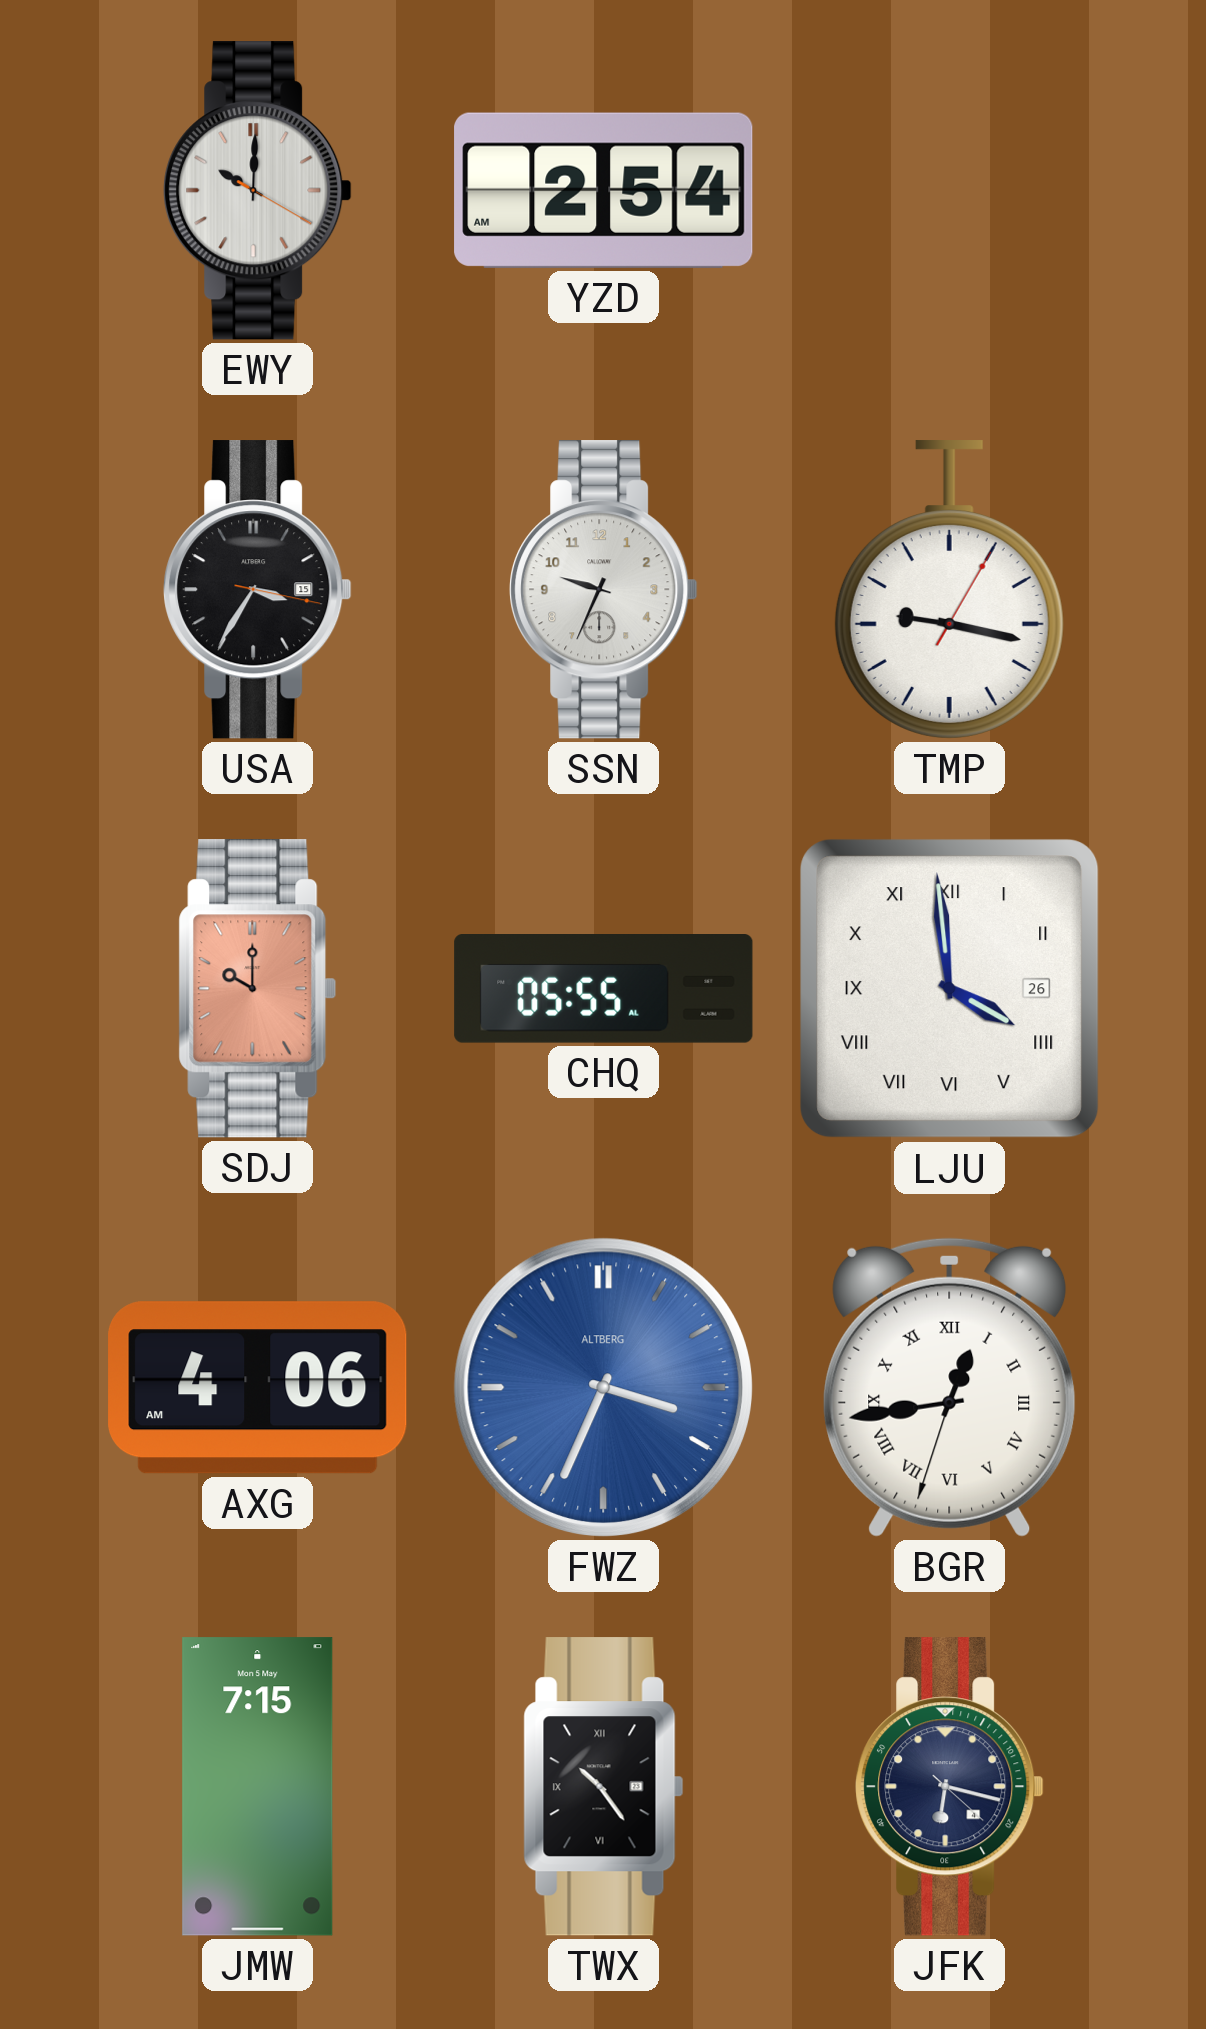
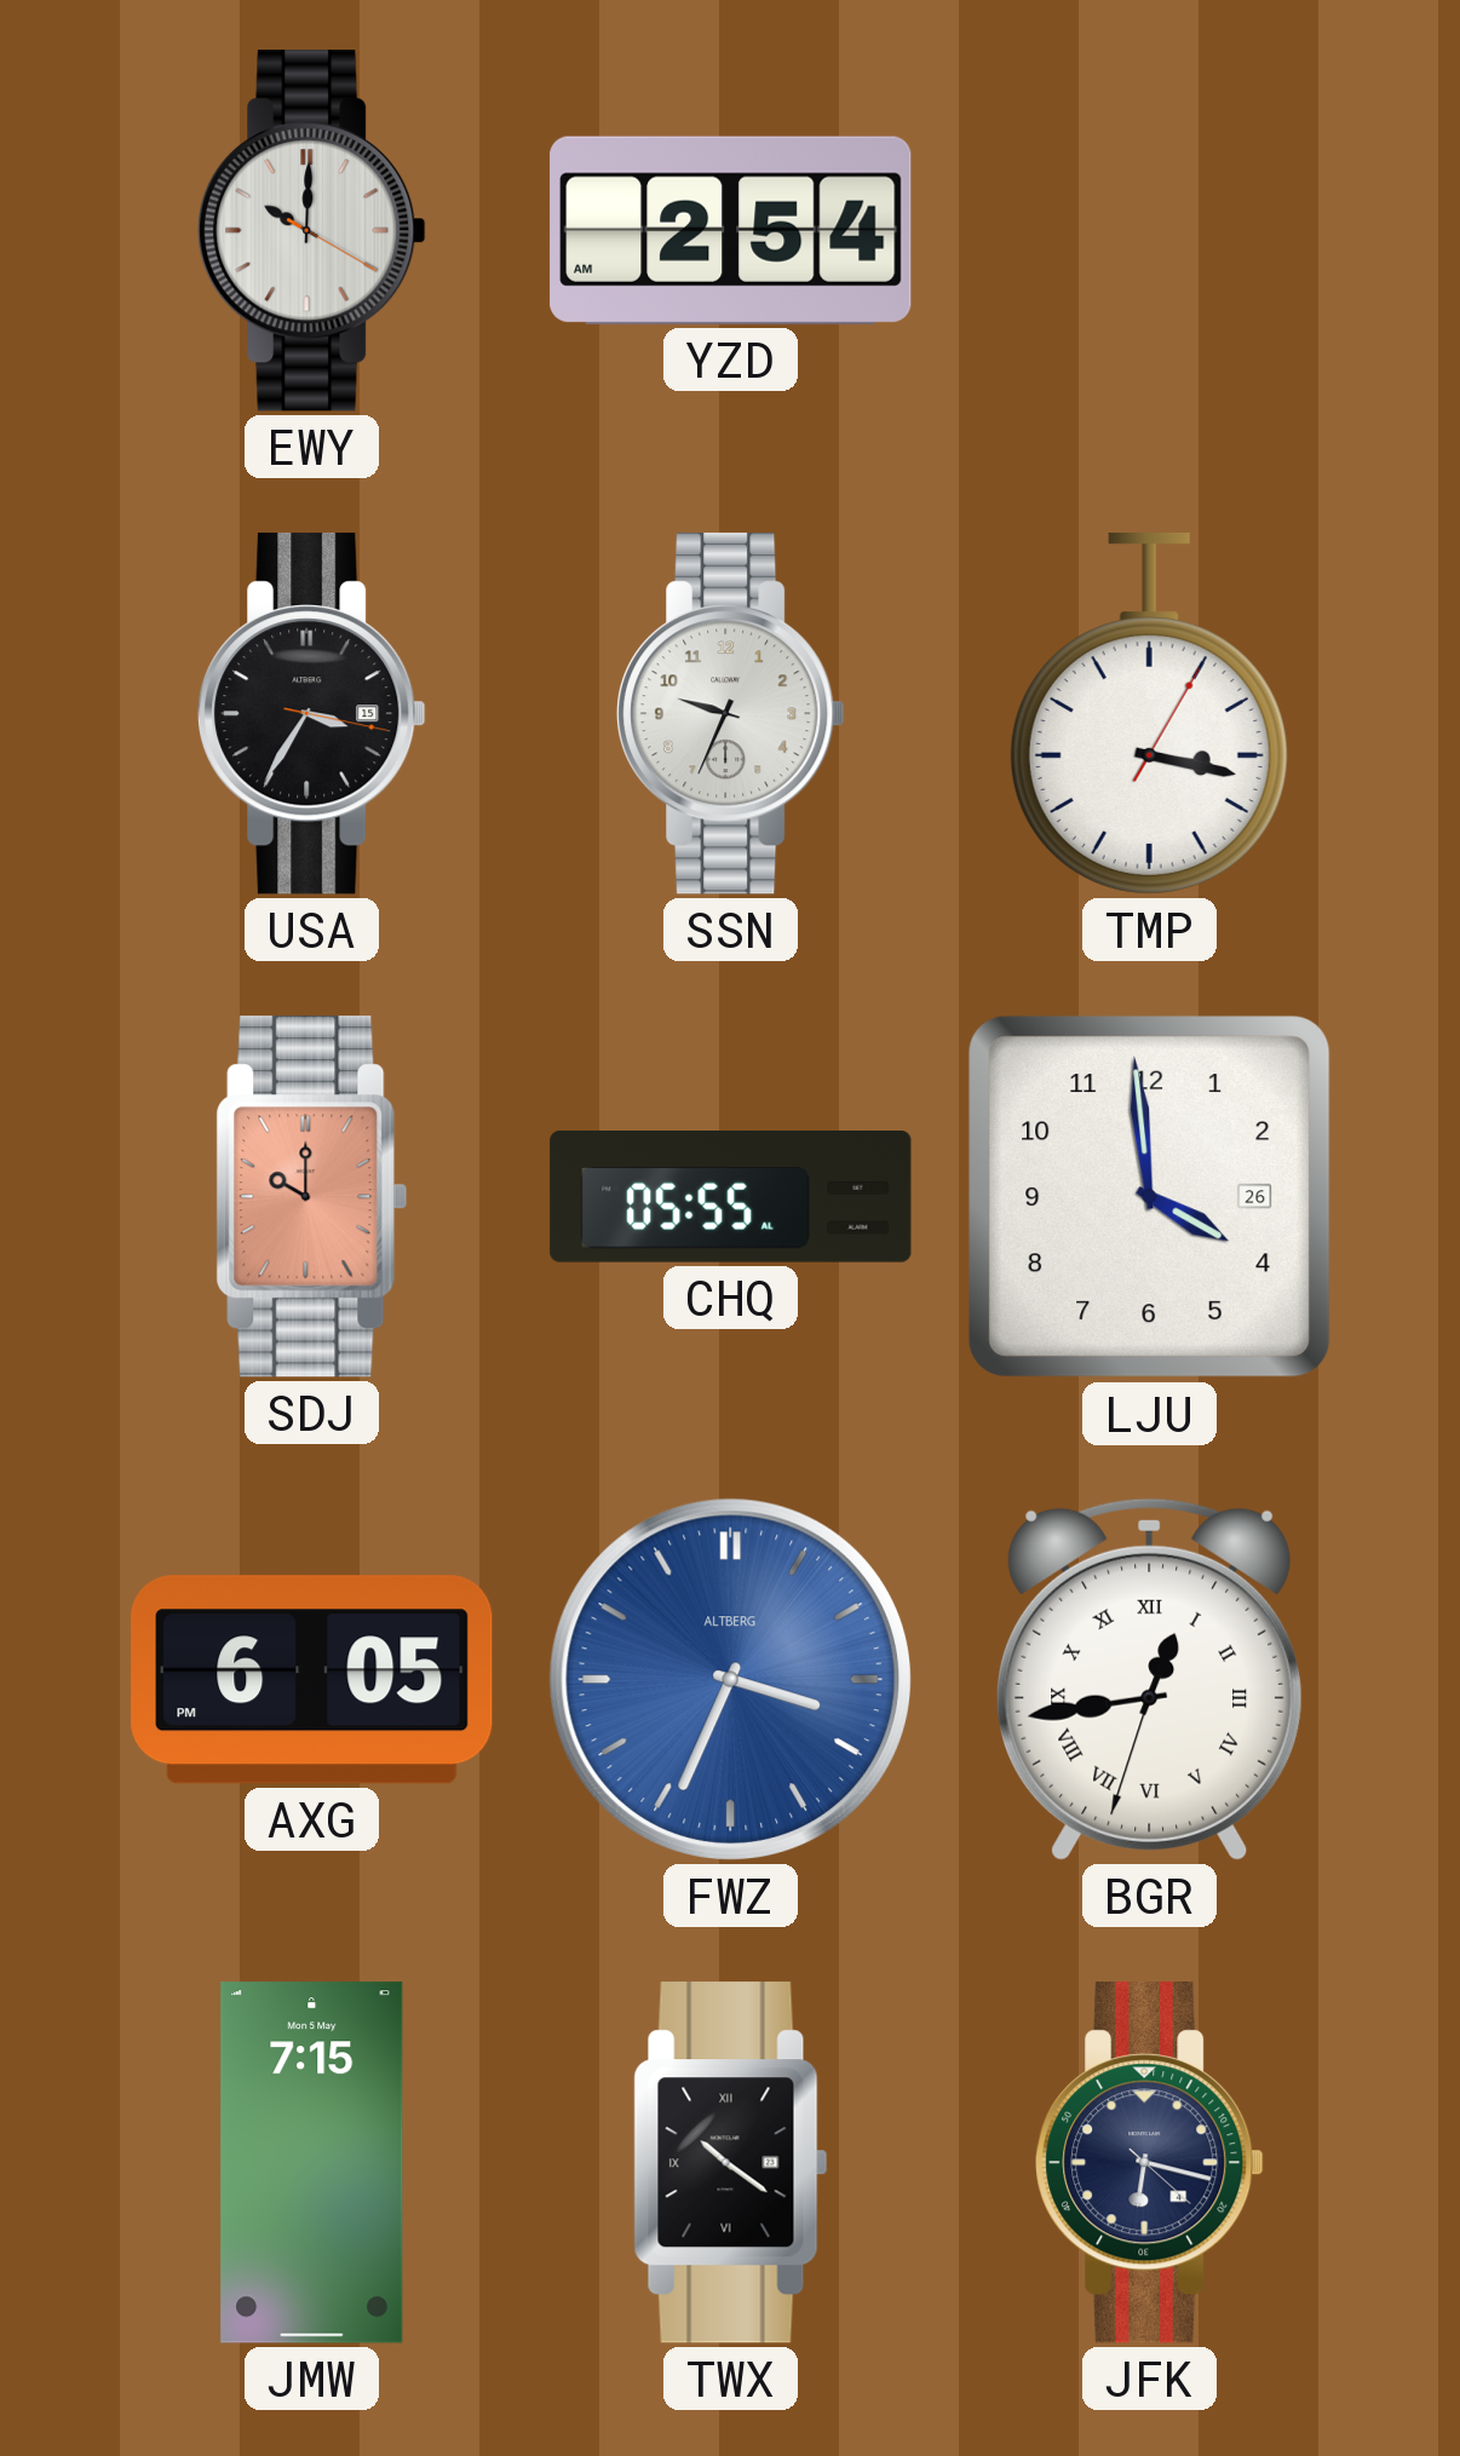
TMP: 9:17 -> 3:17
LJU numerals: Roman -> Arabic
AXG: 4:06 -> 6:05
TWX: 10:24 -> 10:21
